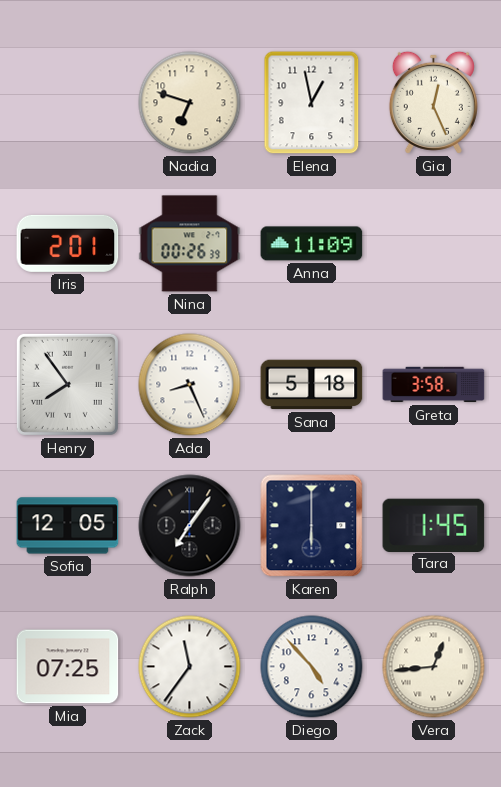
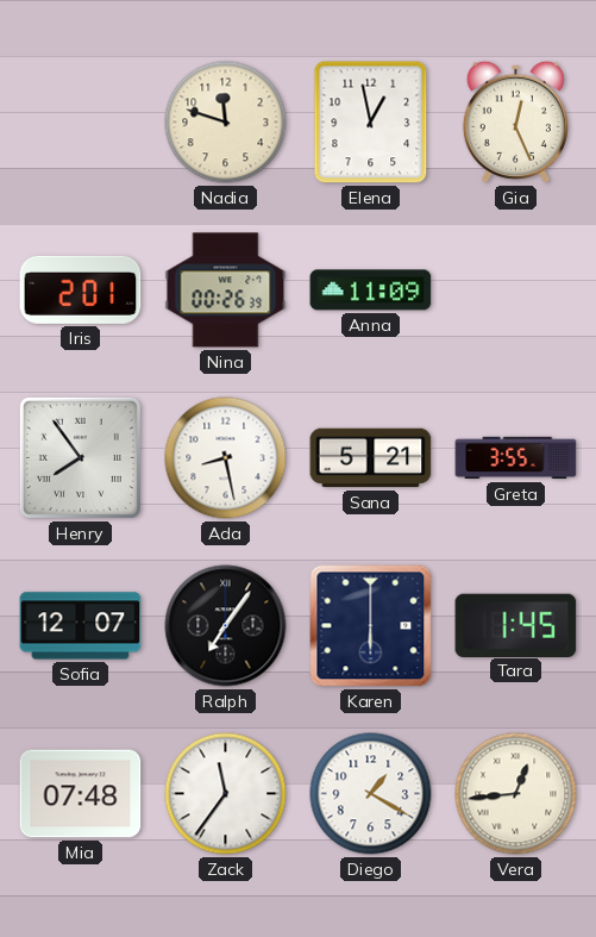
Nadia: 6:48 -> 11:48
Ada: 8:26 -> 8:28
Sana: 5:18 -> 5:21
Greta: 3:58 -> 3:55
Sofia: 12:05 -> 12:07
Mia: 07:25 -> 07:48
Diego: 4:53 -> 1:20
